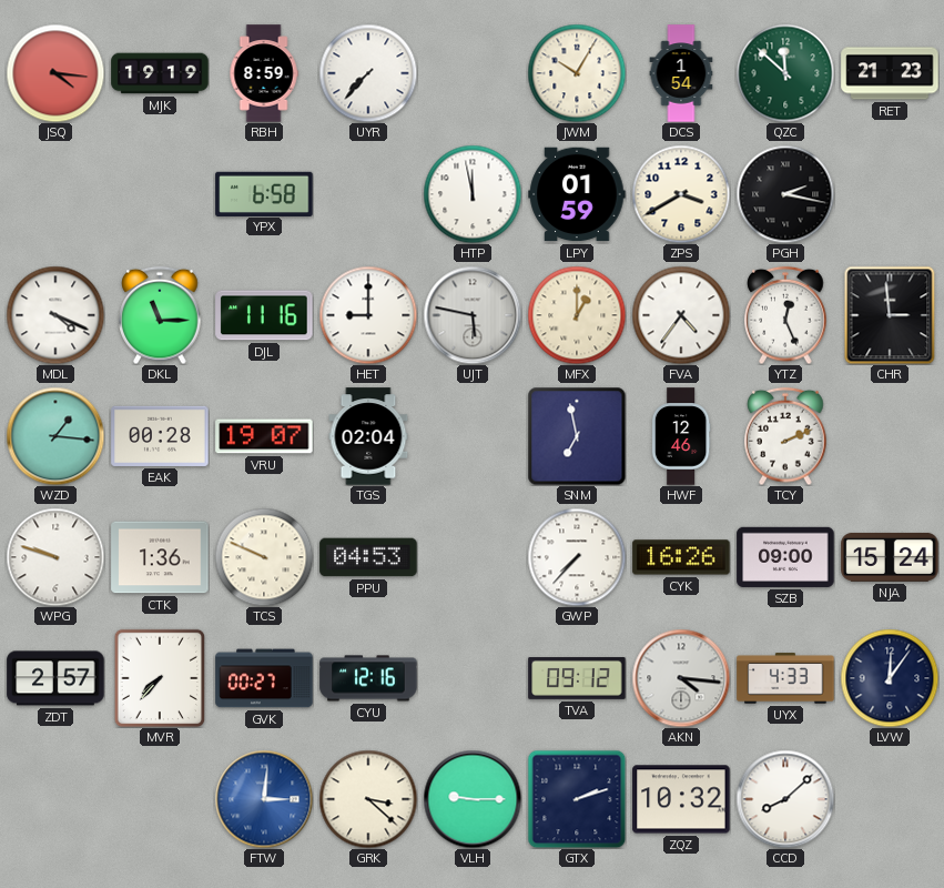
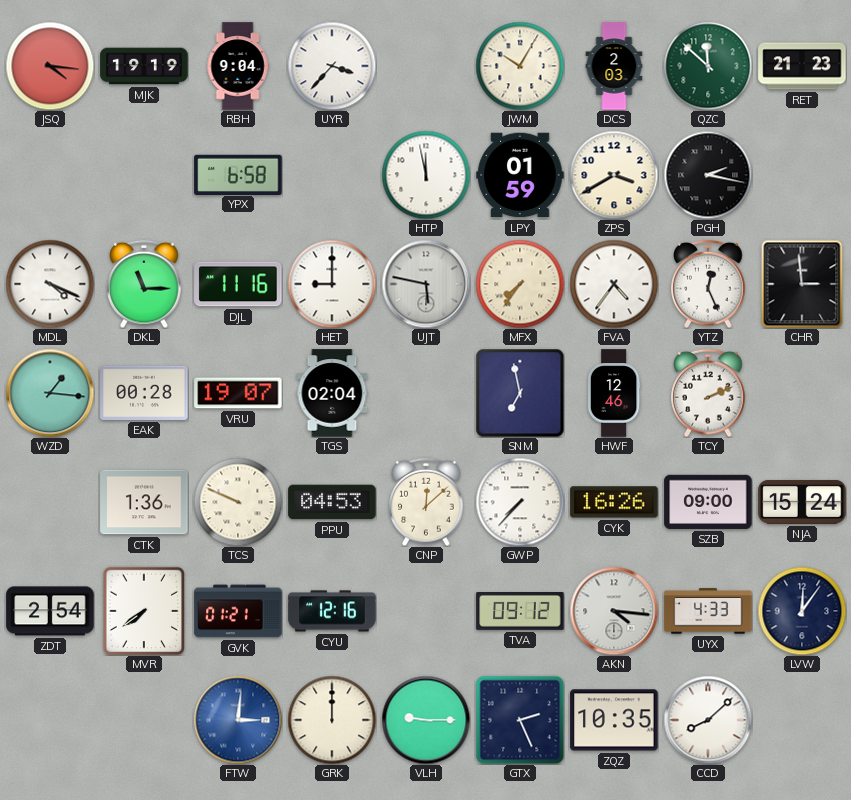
RBH: 8:59 -> 9:04
UYR: 7:37 -> 3:37
DCS: 1:54 -> 2:03
MFX: 1:00 -> 7:36
WPG: 9:48 -> none
CNP: none -> 12:08
ZDT: 2:57 -> 2:54
MVR: 7:37 -> 7:39
GVK: 00:27 -> 01:21
GRK: 3:22 -> 12:00
GTX: 2:12 -> 2:26
ZQZ: 10:32 -> 10:35
